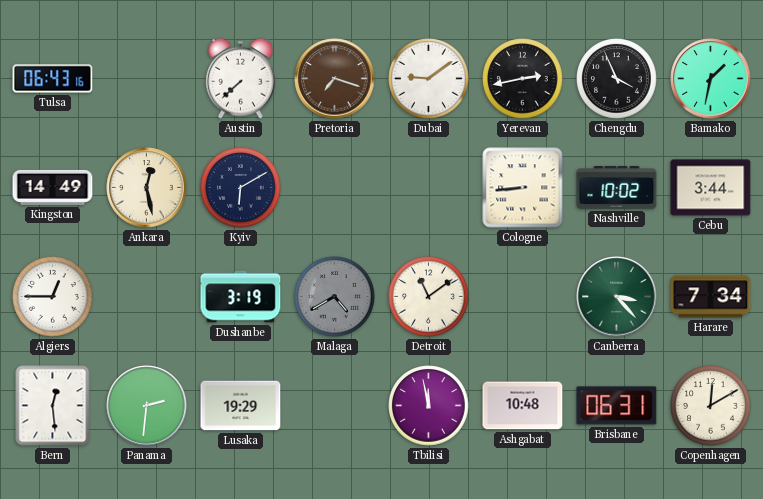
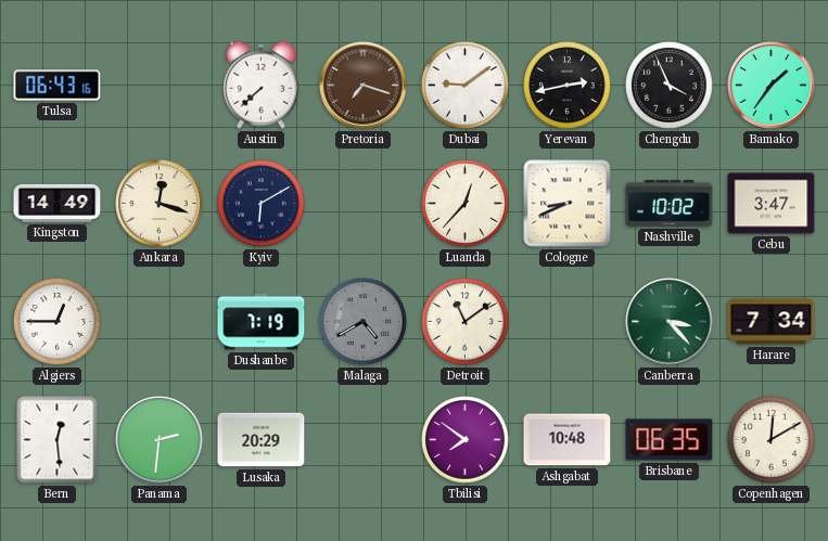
Bamako: 1:32 -> 1:36
Ankara: 12:28 -> 12:18
Luanda: none -> 12:37
Cologne: 8:44 -> 8:41
Cebu: 3:44 -> 3:47
Dushanbe: 3:19 -> 7:19
Lusaka: 19:29 -> 20:29
Tbilisi: 11:58 -> 7:51
Brisbane: 06:31 -> 06:35
